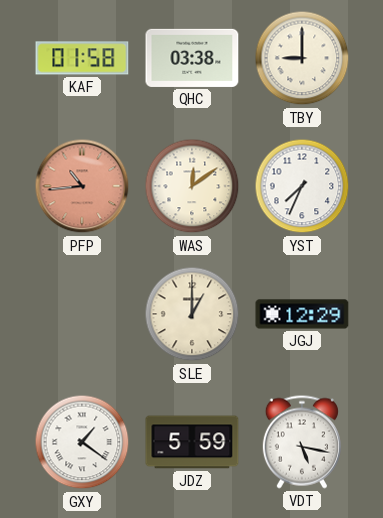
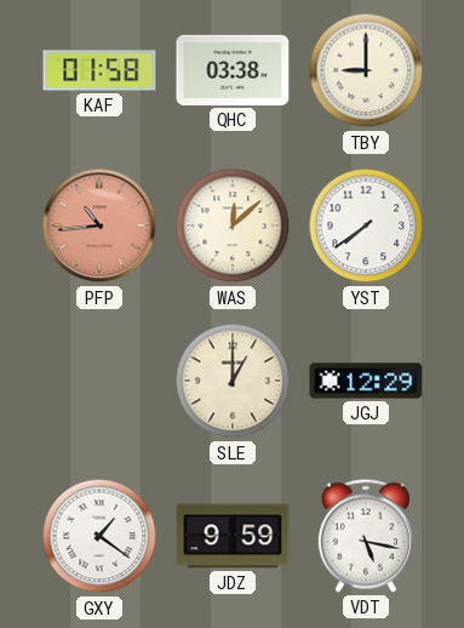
WAS: 12:09 -> 12:08
YST: 7:34 -> 7:39
JDZ: 5:59 -> 9:59
